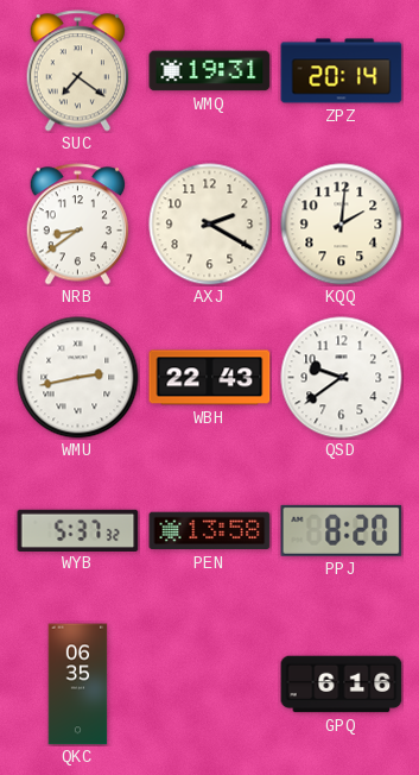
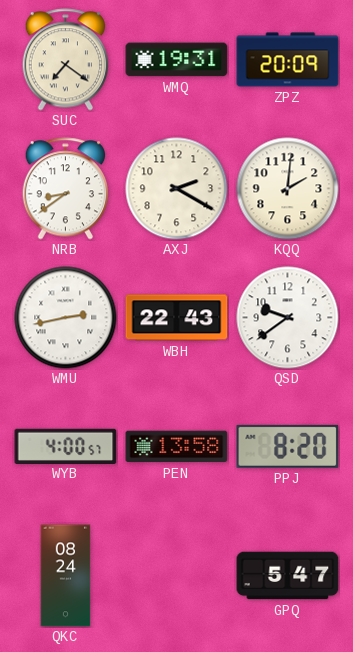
ZPZ: 20:14 -> 20:09
WYB: 5:37 -> 4:00
QKC: 06:35 -> 08:24
GPQ: 6:16 -> 5:47
